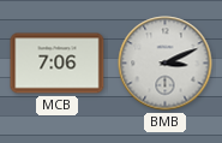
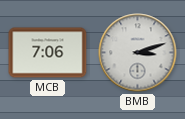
BMB: 3:11 -> 3:12
